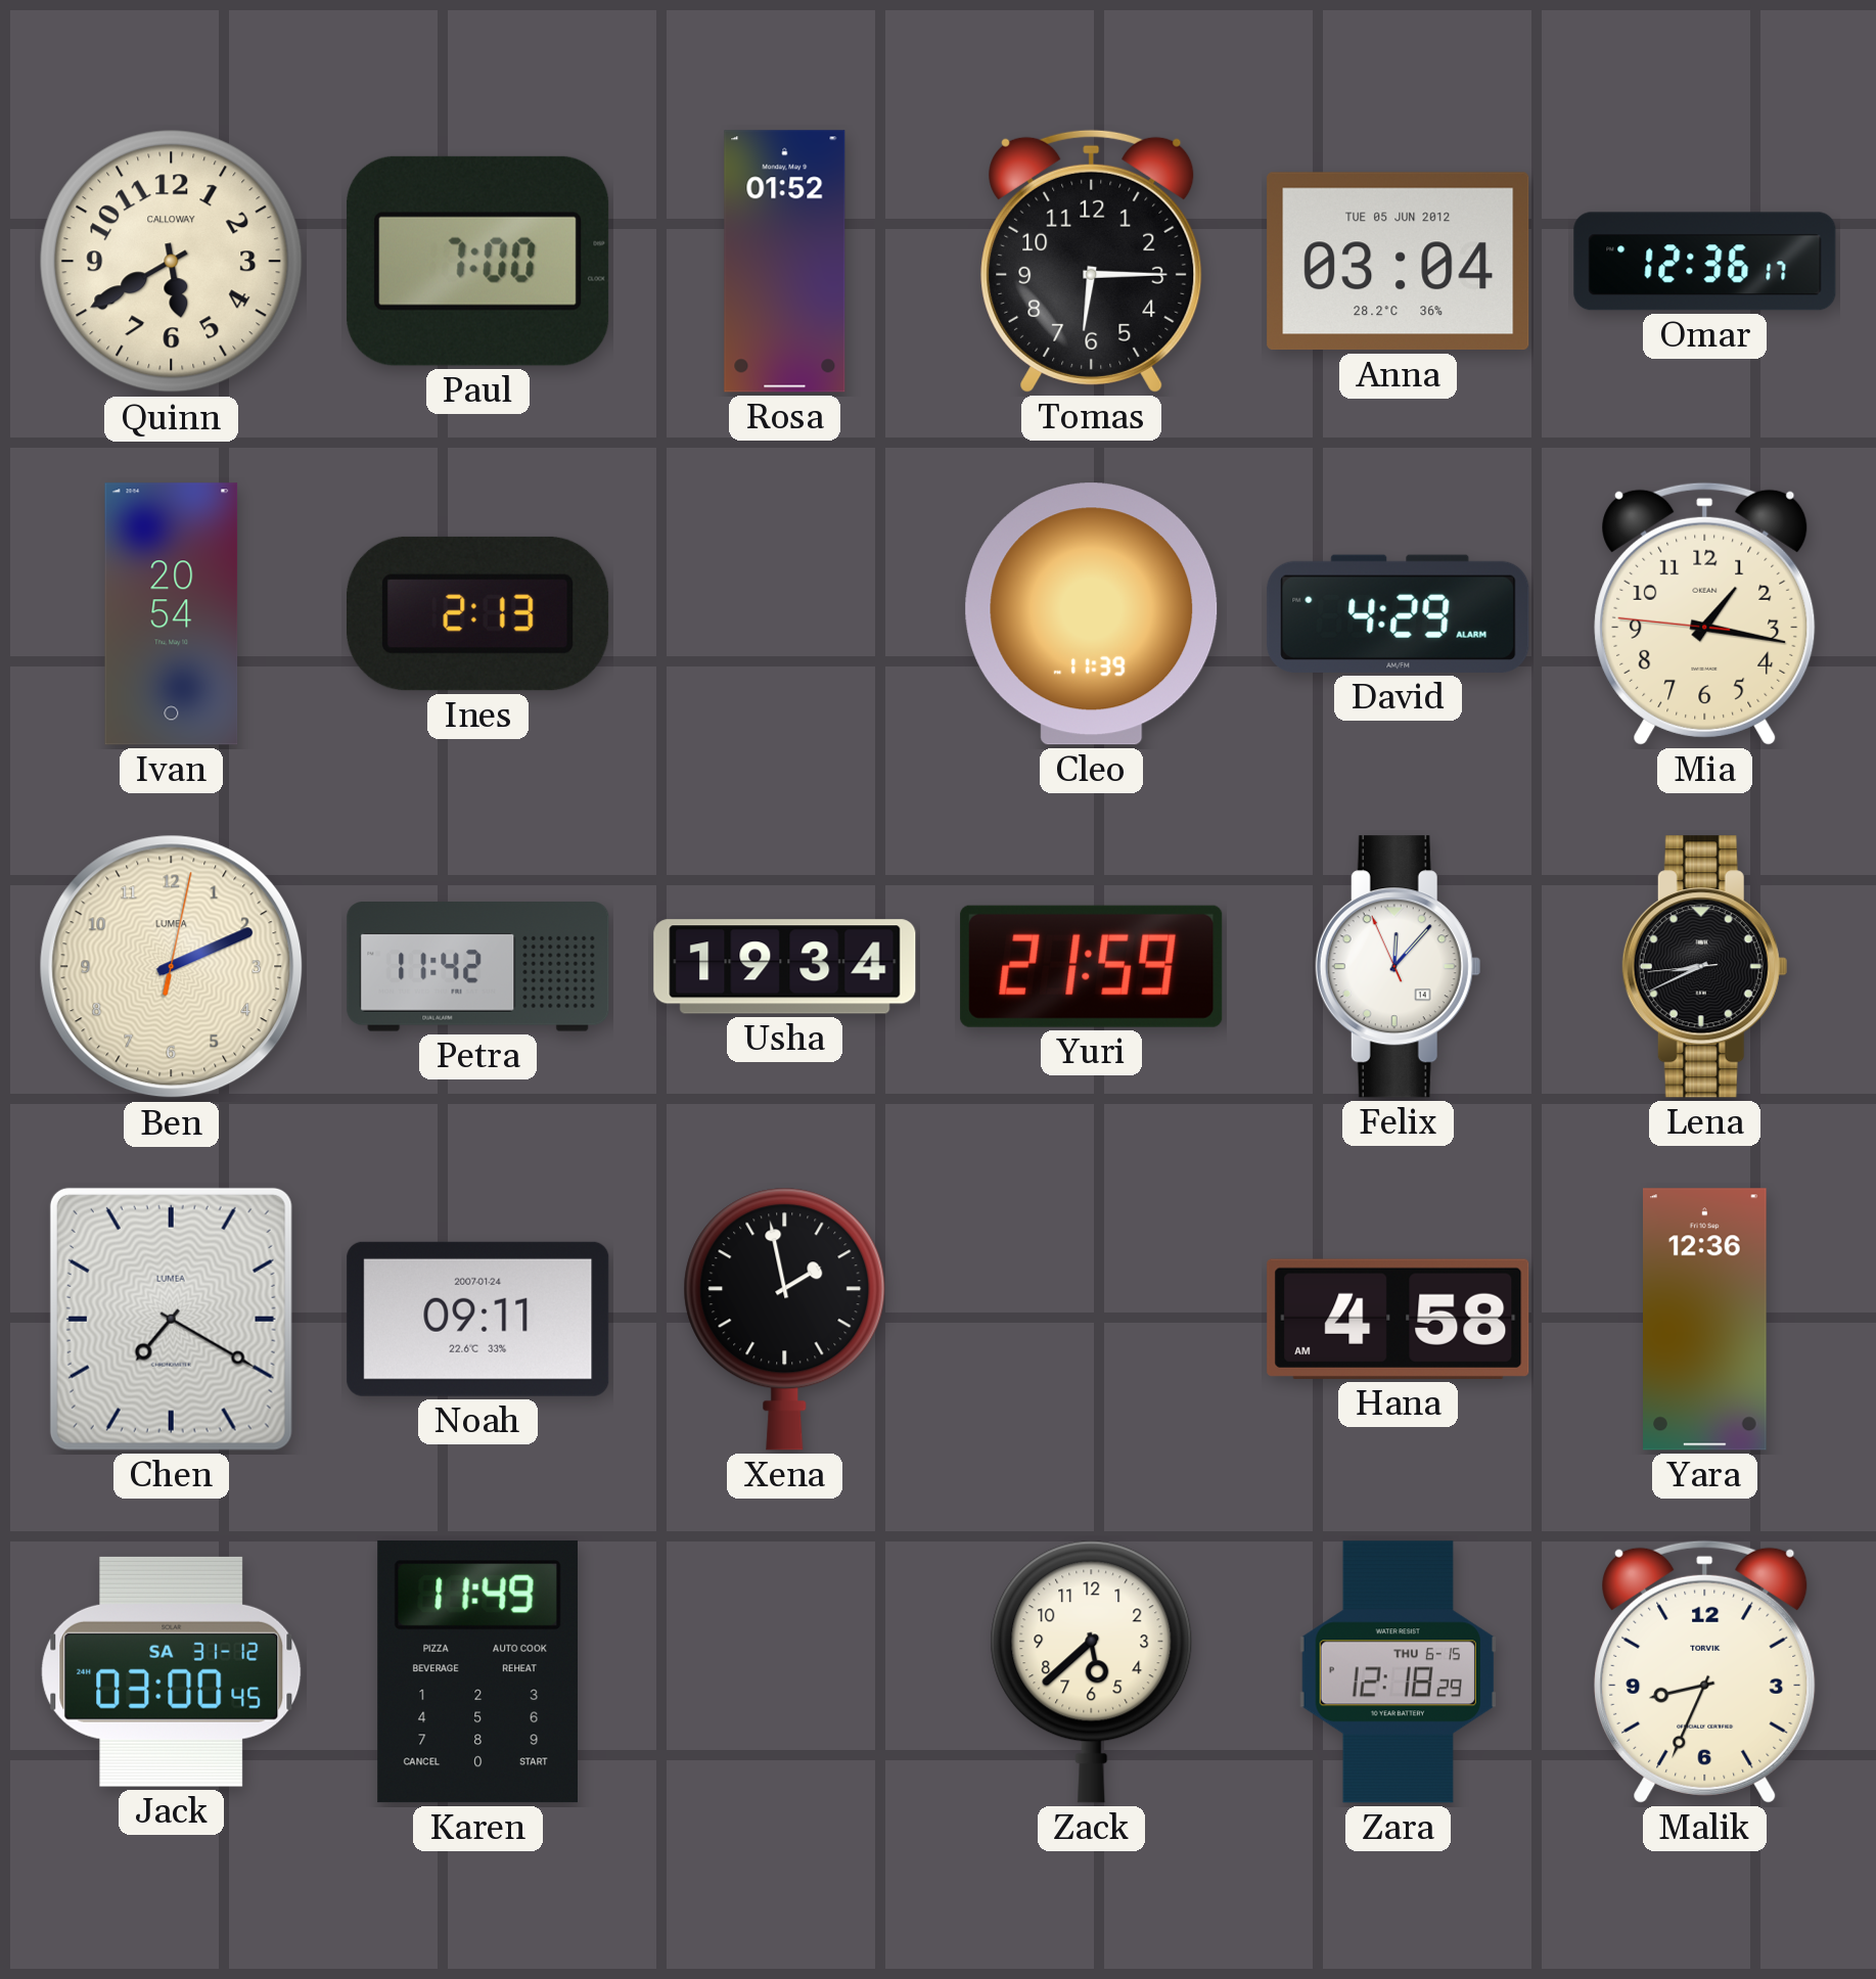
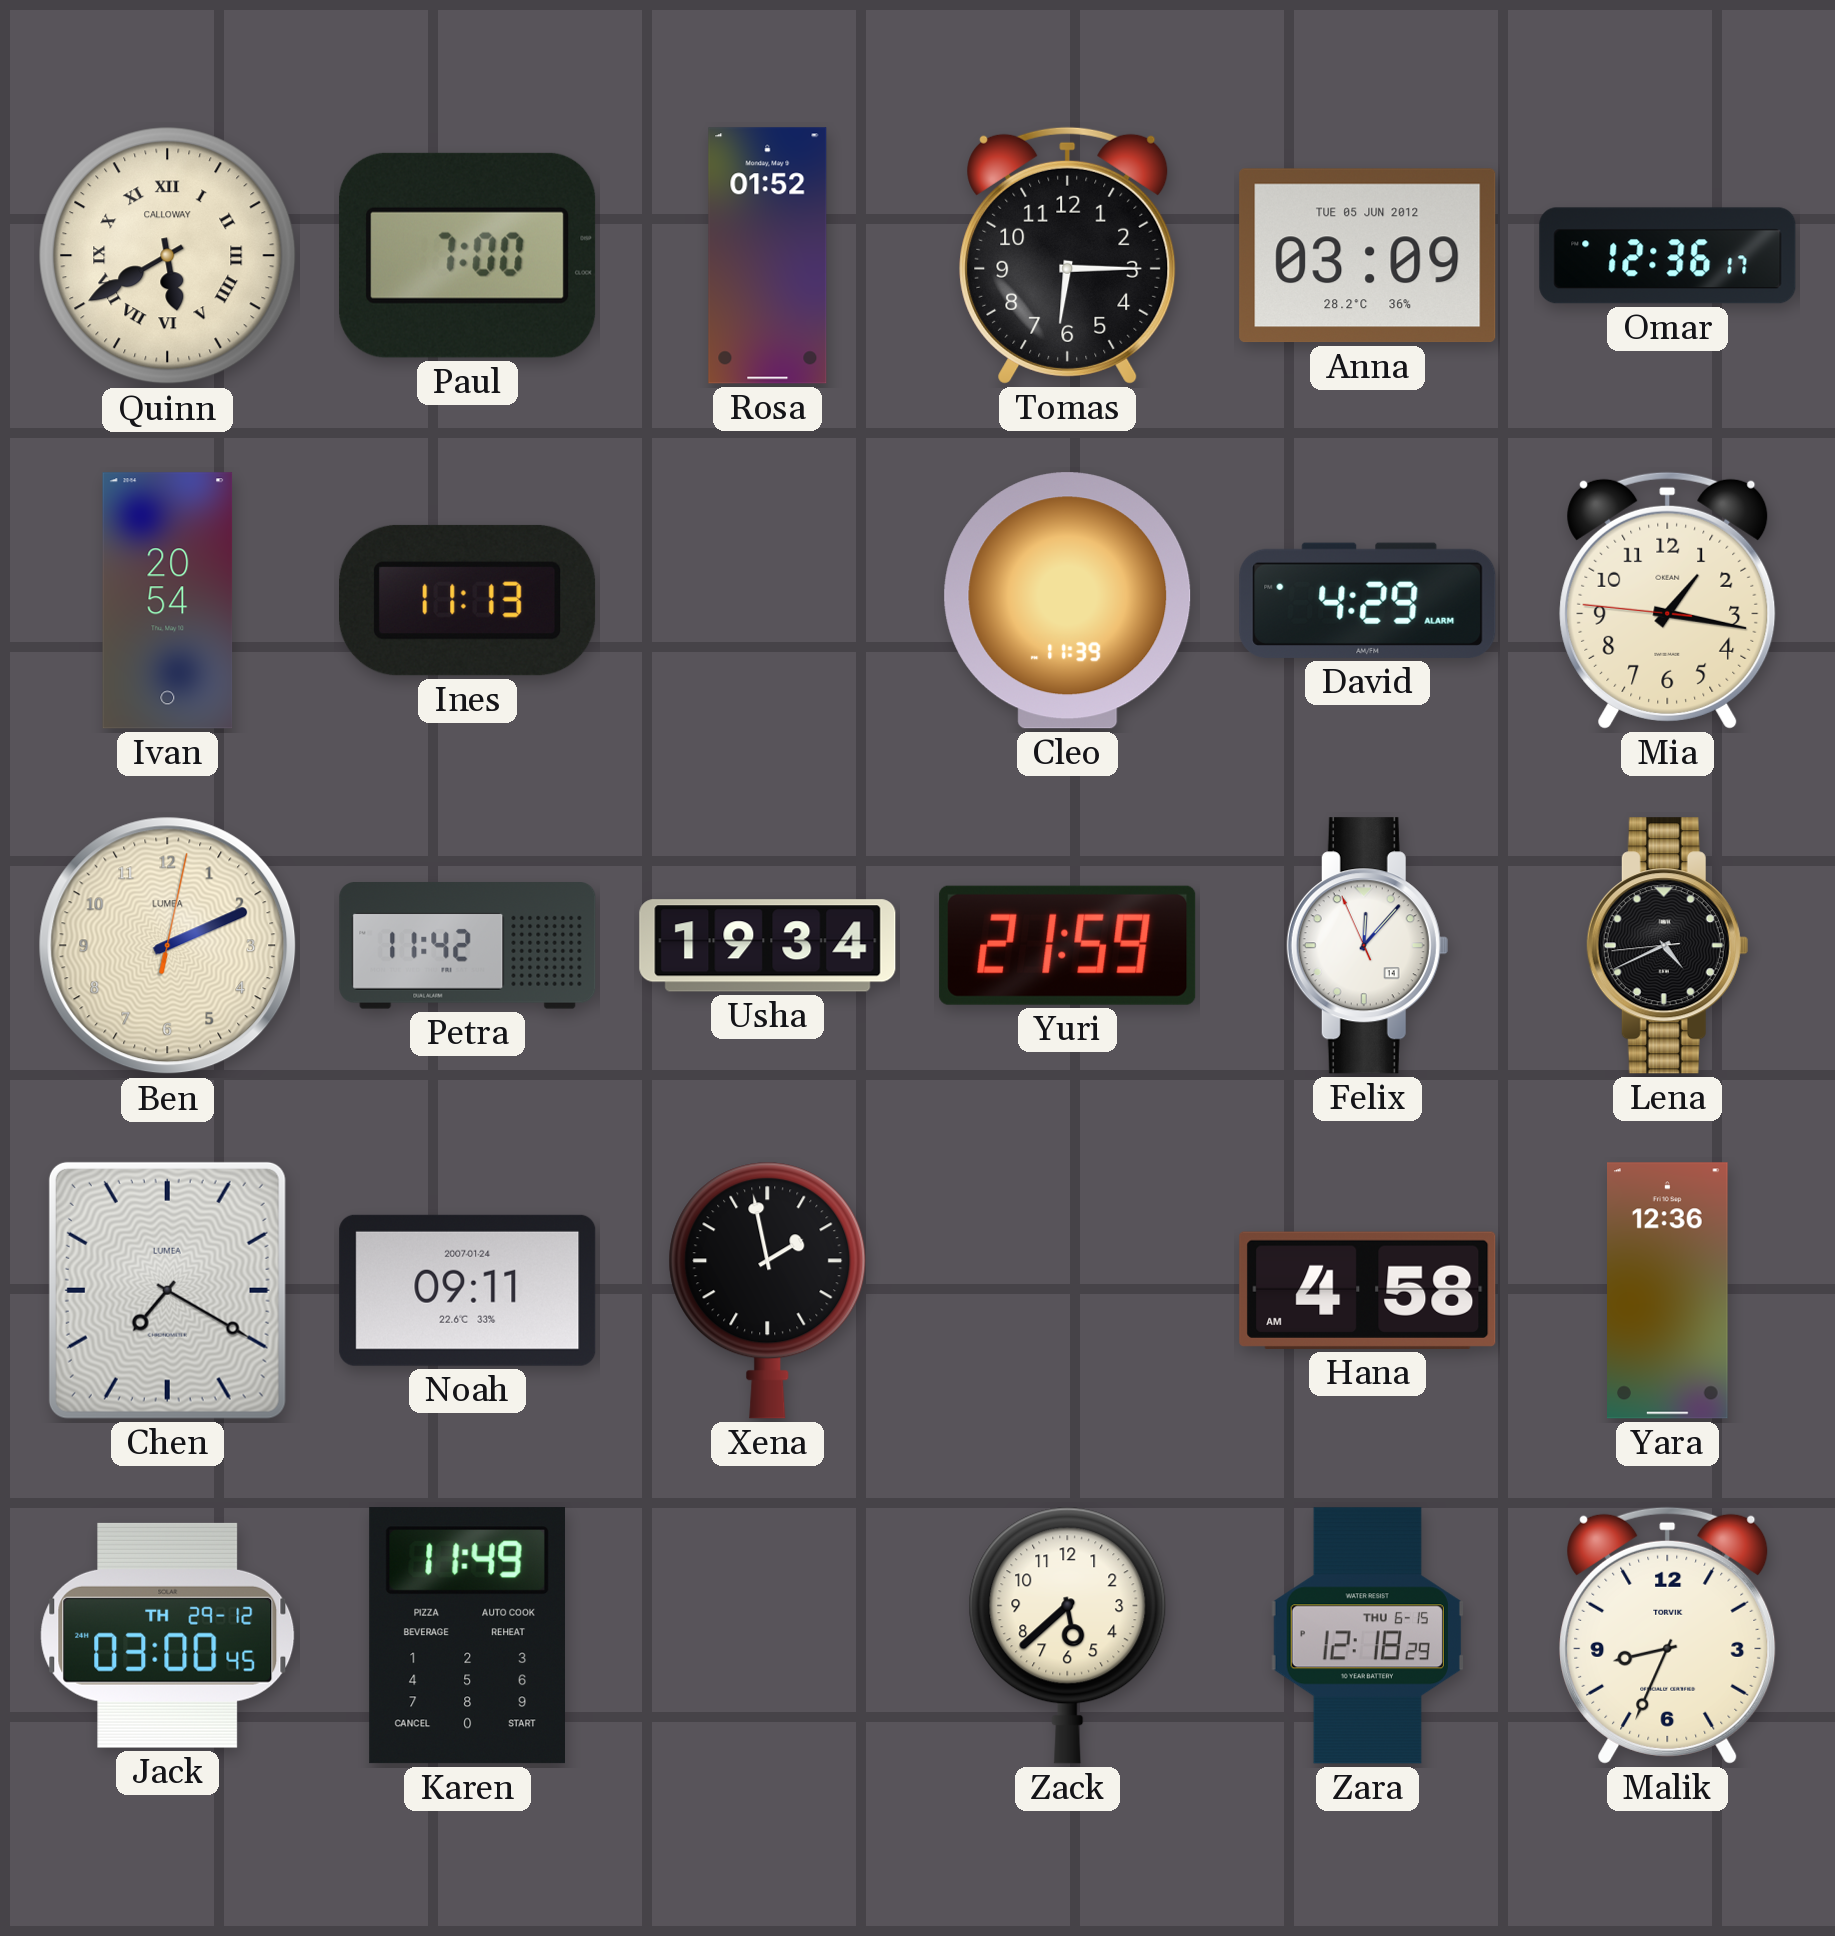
Quinn numerals: Arabic -> Roman
Anna: 03:04 -> 03:09
Ines: 2:13 -> 11:13
Lena: 8:40 -> 4:40
Jack date: SA 31-12 -> TH 29-12
